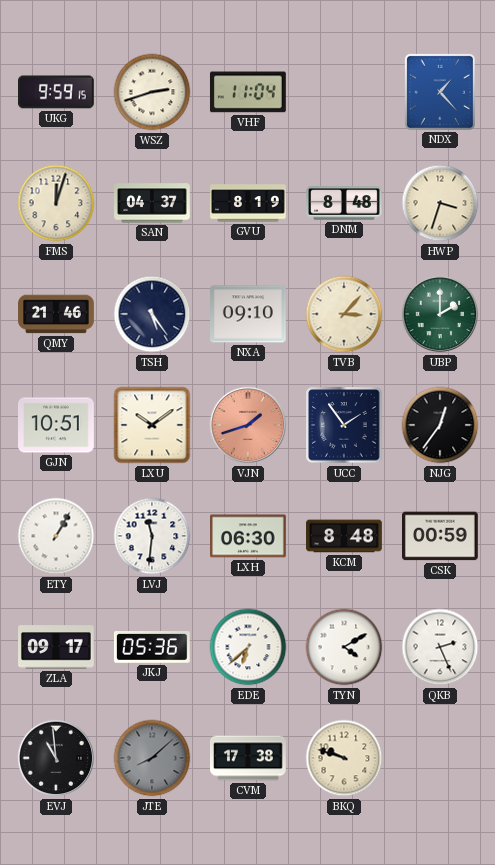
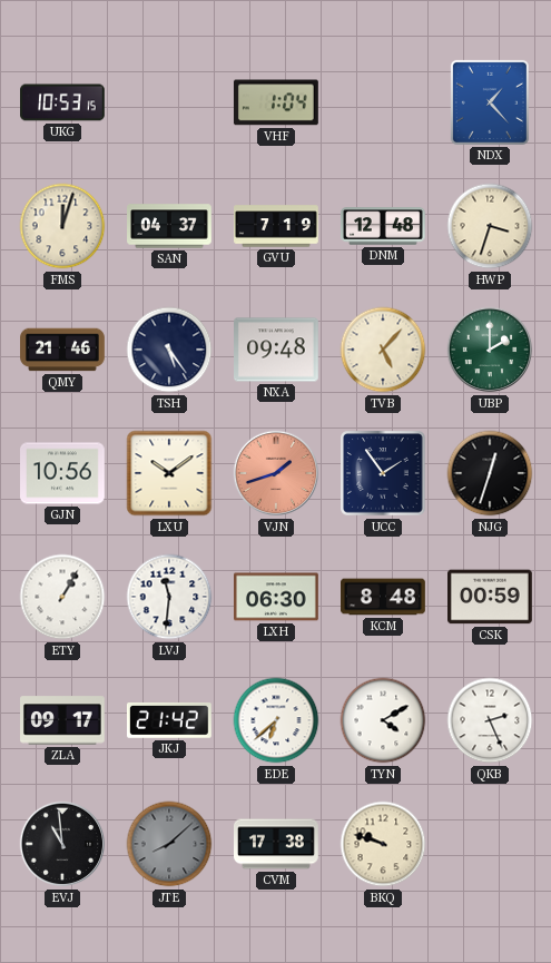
UKG: 9:59 -> 10:53
WSZ: 2:42 -> none
VHF: 11:04 -> 1:04
GVU: 8:19 -> 7:19
DNM: 8:48 -> 12:48
NXA: 09:10 -> 09:48
TVB: 3:07 -> 5:07
GJN: 10:51 -> 10:56
NJG: 12:36 -> 12:33
JKJ: 05:36 -> 21:42
